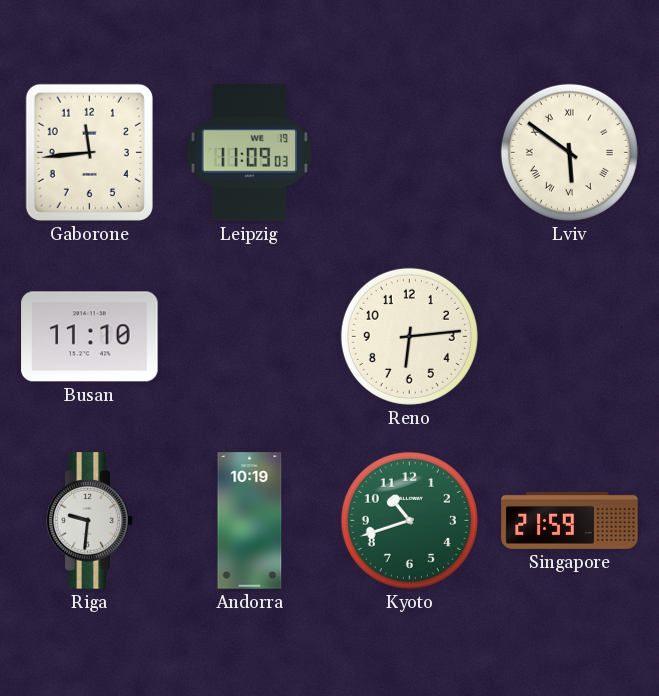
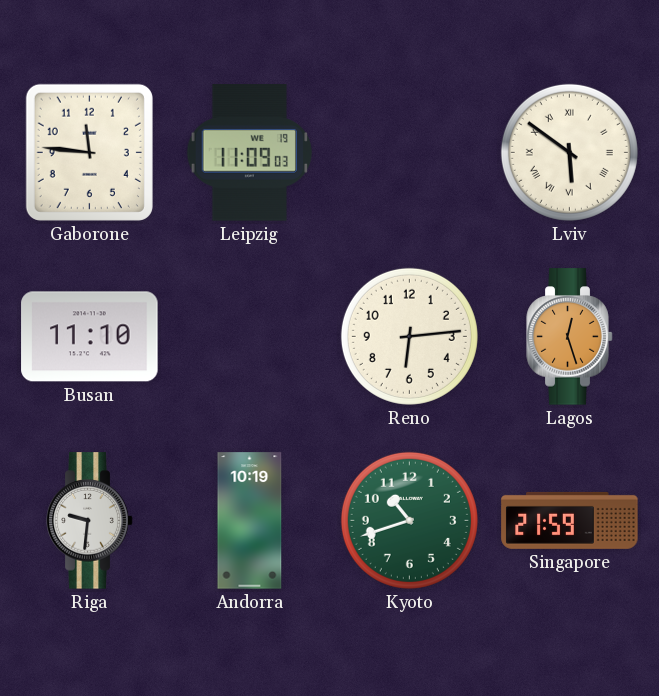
Gaborone: 11:44 -> 11:46
Lagos: none -> 12:27
